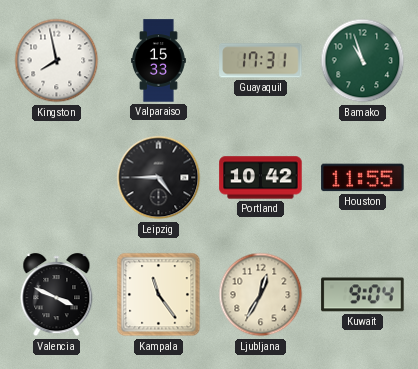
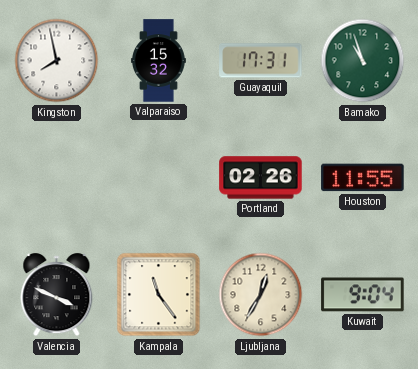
Valparaiso: 15:33 -> 15:32
Leipzig: 4:45 -> none
Portland: 10:42 -> 02:26
